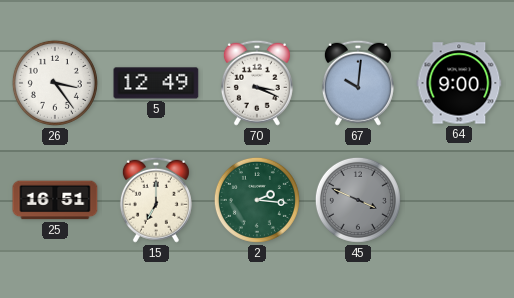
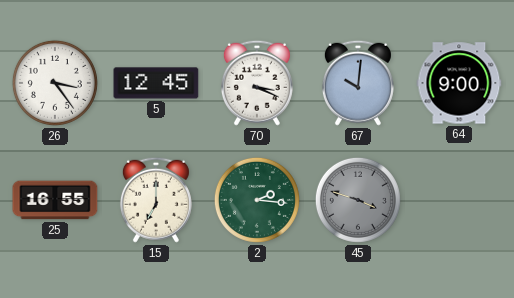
5: 12:49 -> 12:45
25: 16:51 -> 16:55
45: 3:49 -> 3:48
